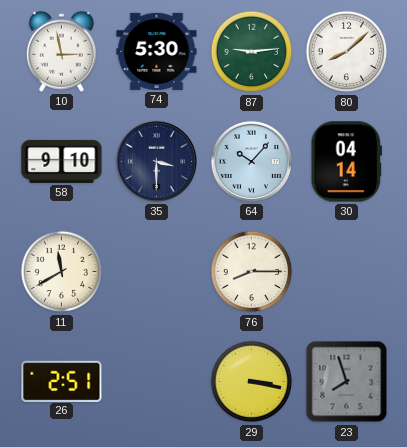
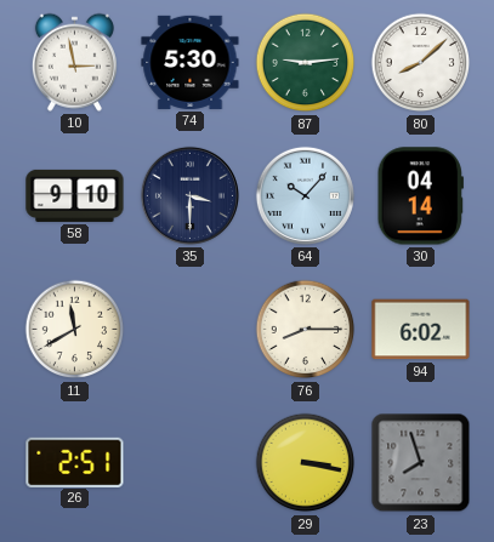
94: none -> 6:02
